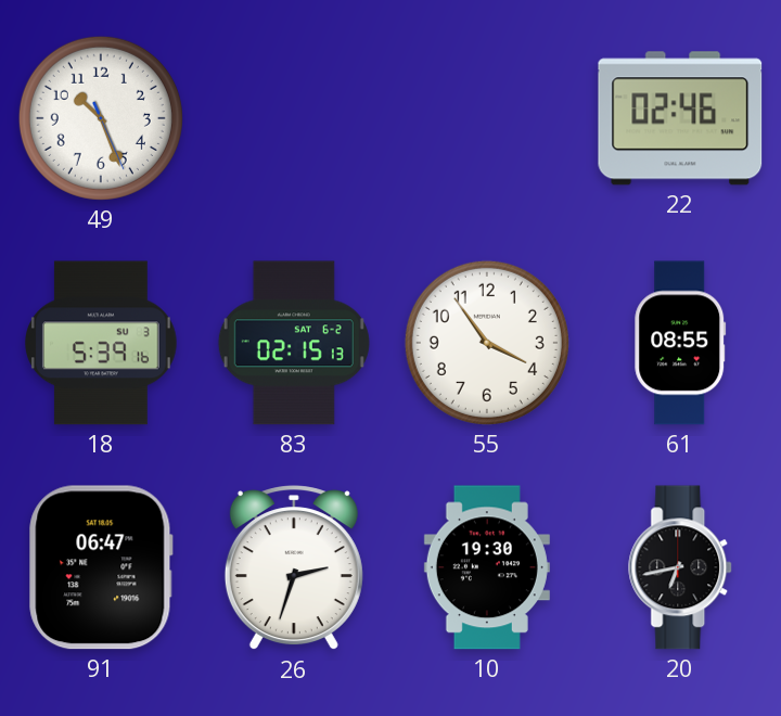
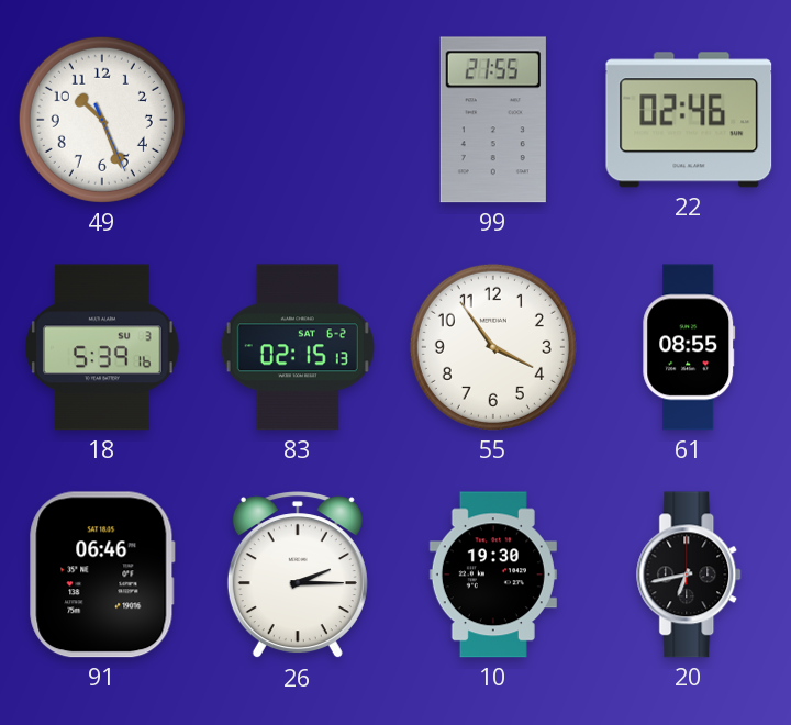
99: none -> 21:55
91: 06:47 -> 06:46
26: 2:33 -> 2:15
